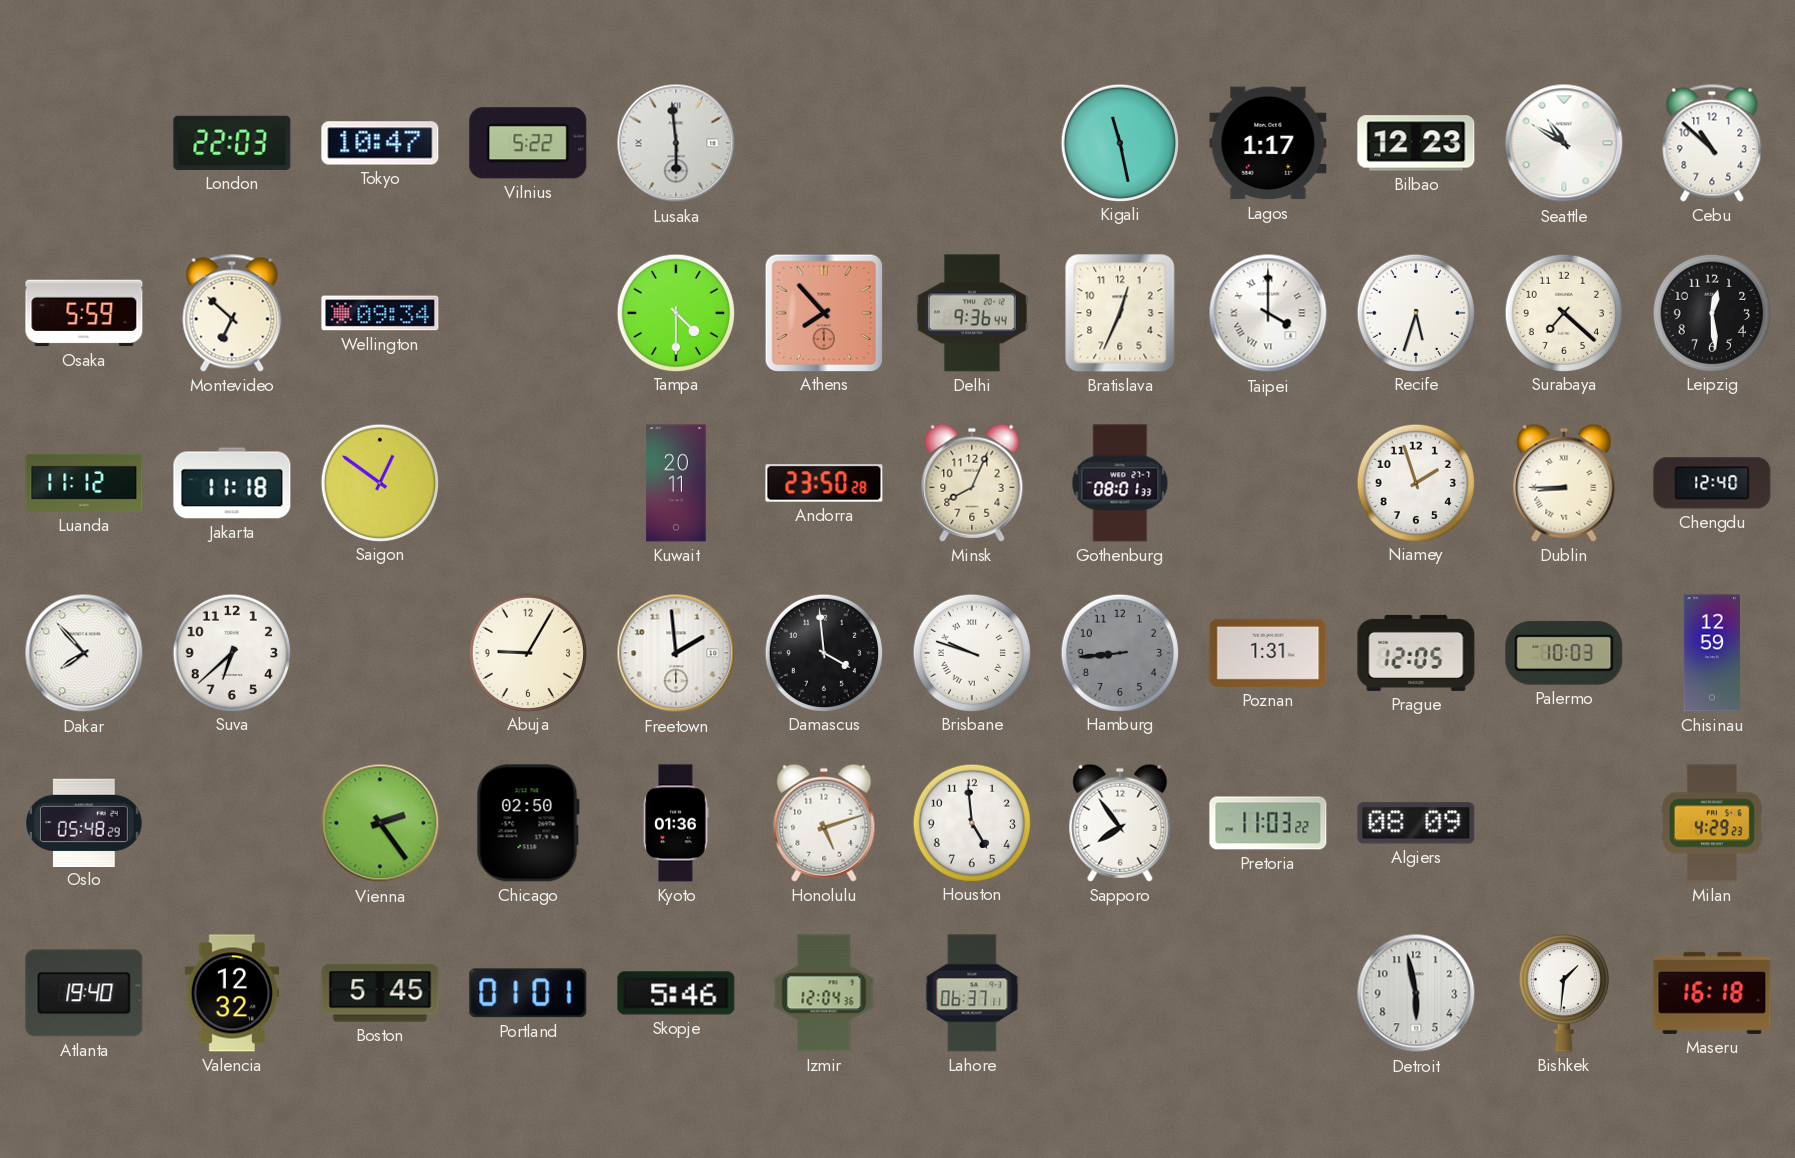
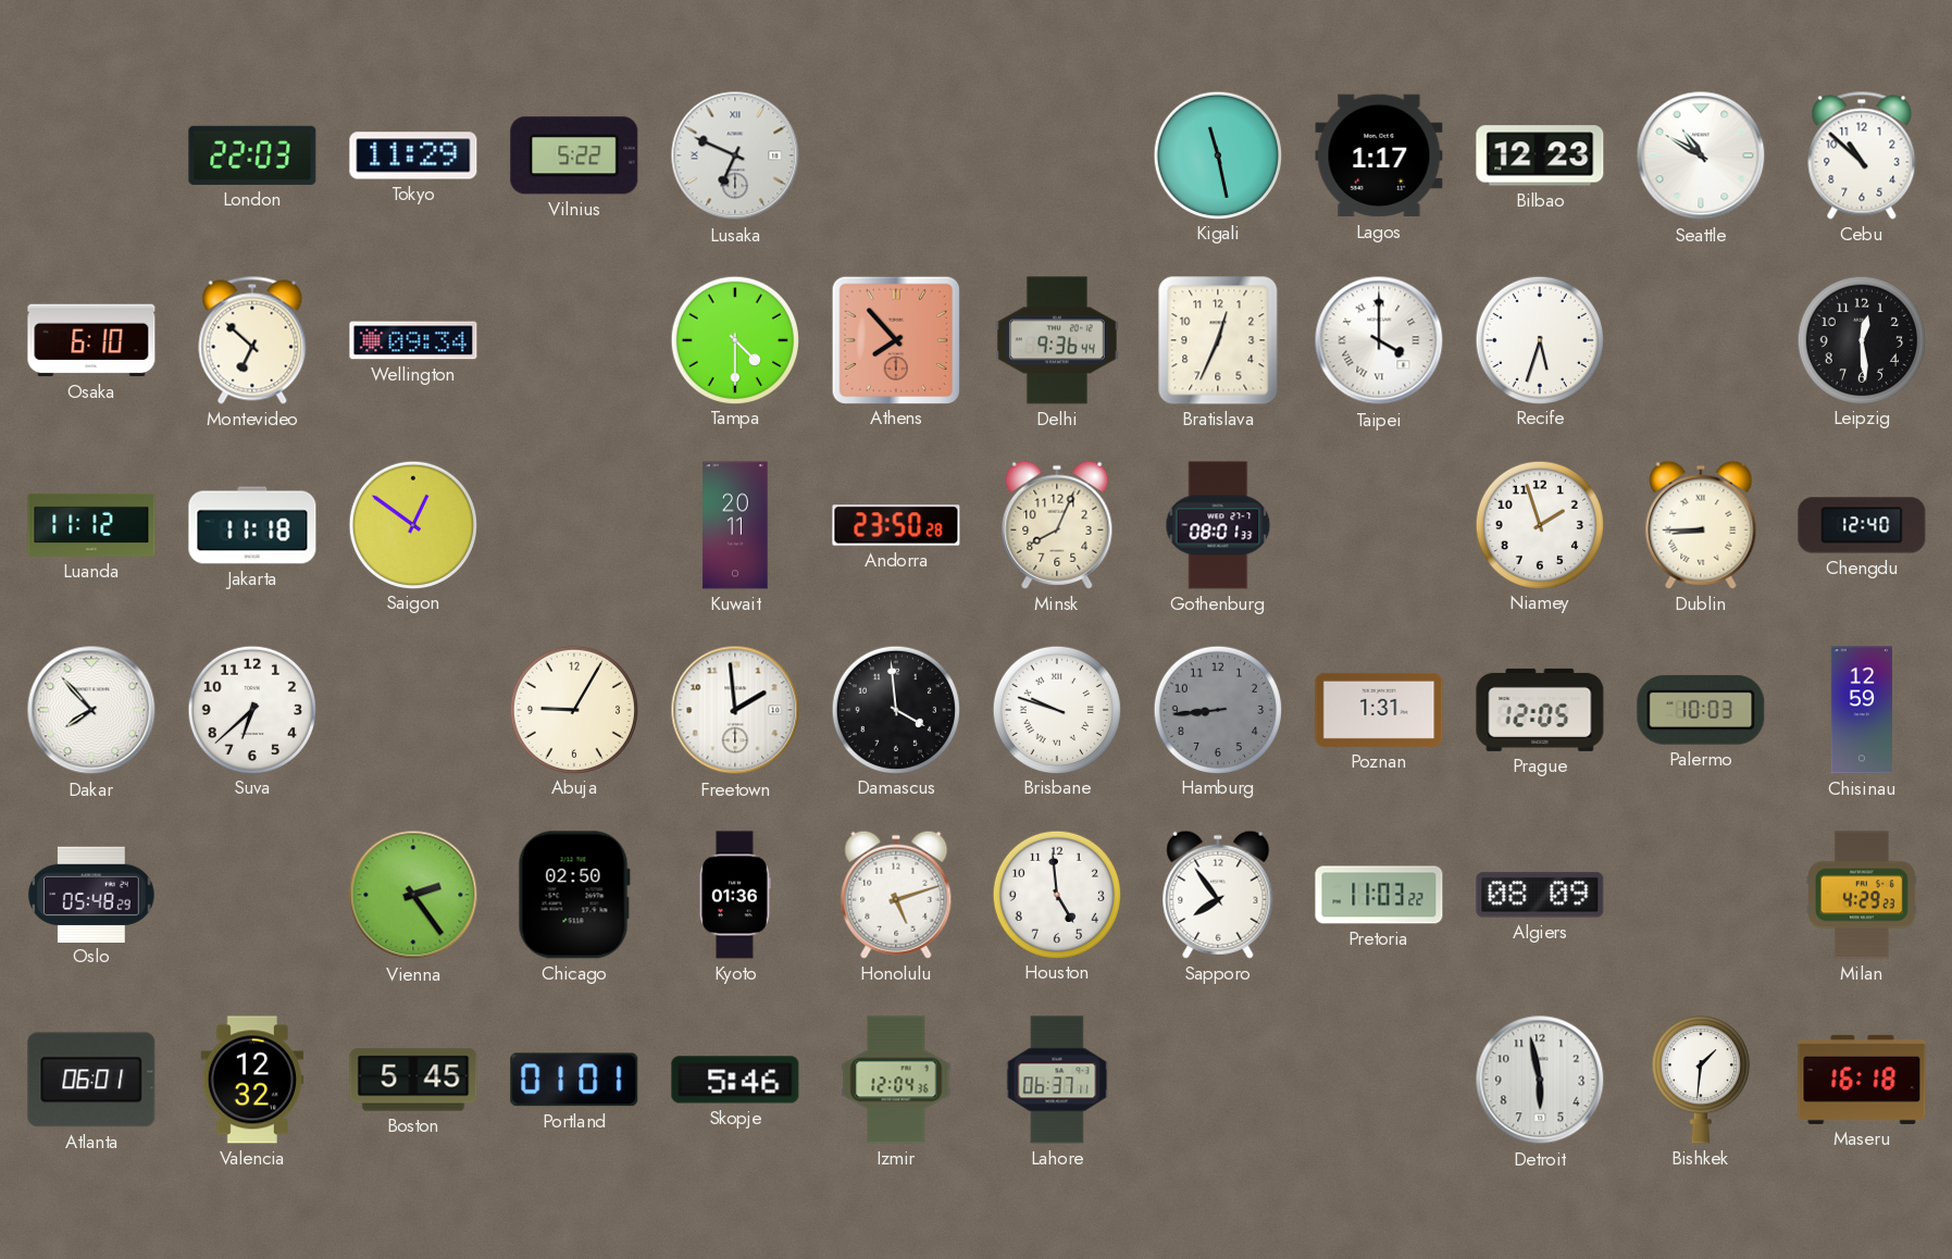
Tokyo: 10:47 -> 11:29
Lusaka: 5:59 -> 6:49
Osaka: 5:59 -> 6:10
Surabaya: 7:22 -> none
Atlanta: 19:40 -> 06:01
